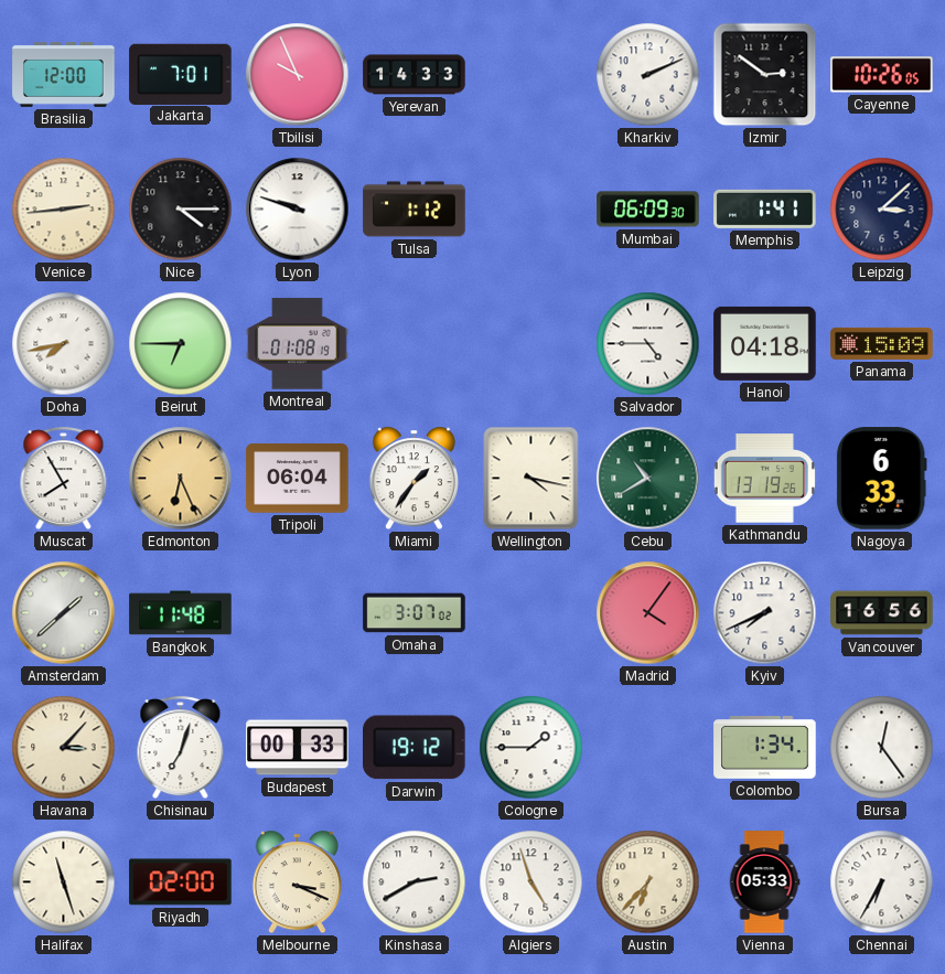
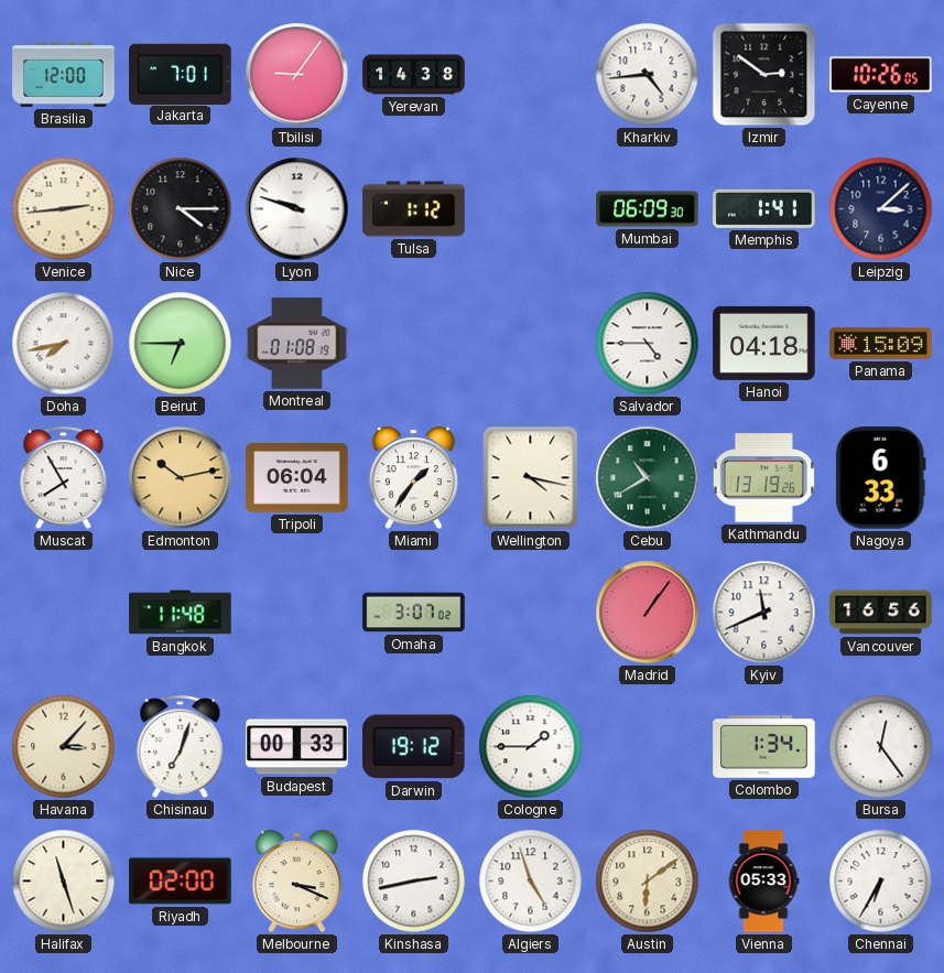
Tbilisi: 9:56 -> 9:06
Yerevan: 14:33 -> 14:38
Kharkiv: 2:11 -> 4:44
Edmonton: 6:26 -> 10:13
Amsterdam: 1:38 -> none
Madrid: 4:06 -> 1:06
Kyiv: 7:41 -> 11:41
Kinshasa: 2:40 -> 2:43
Austin: 6:37 -> 6:09
